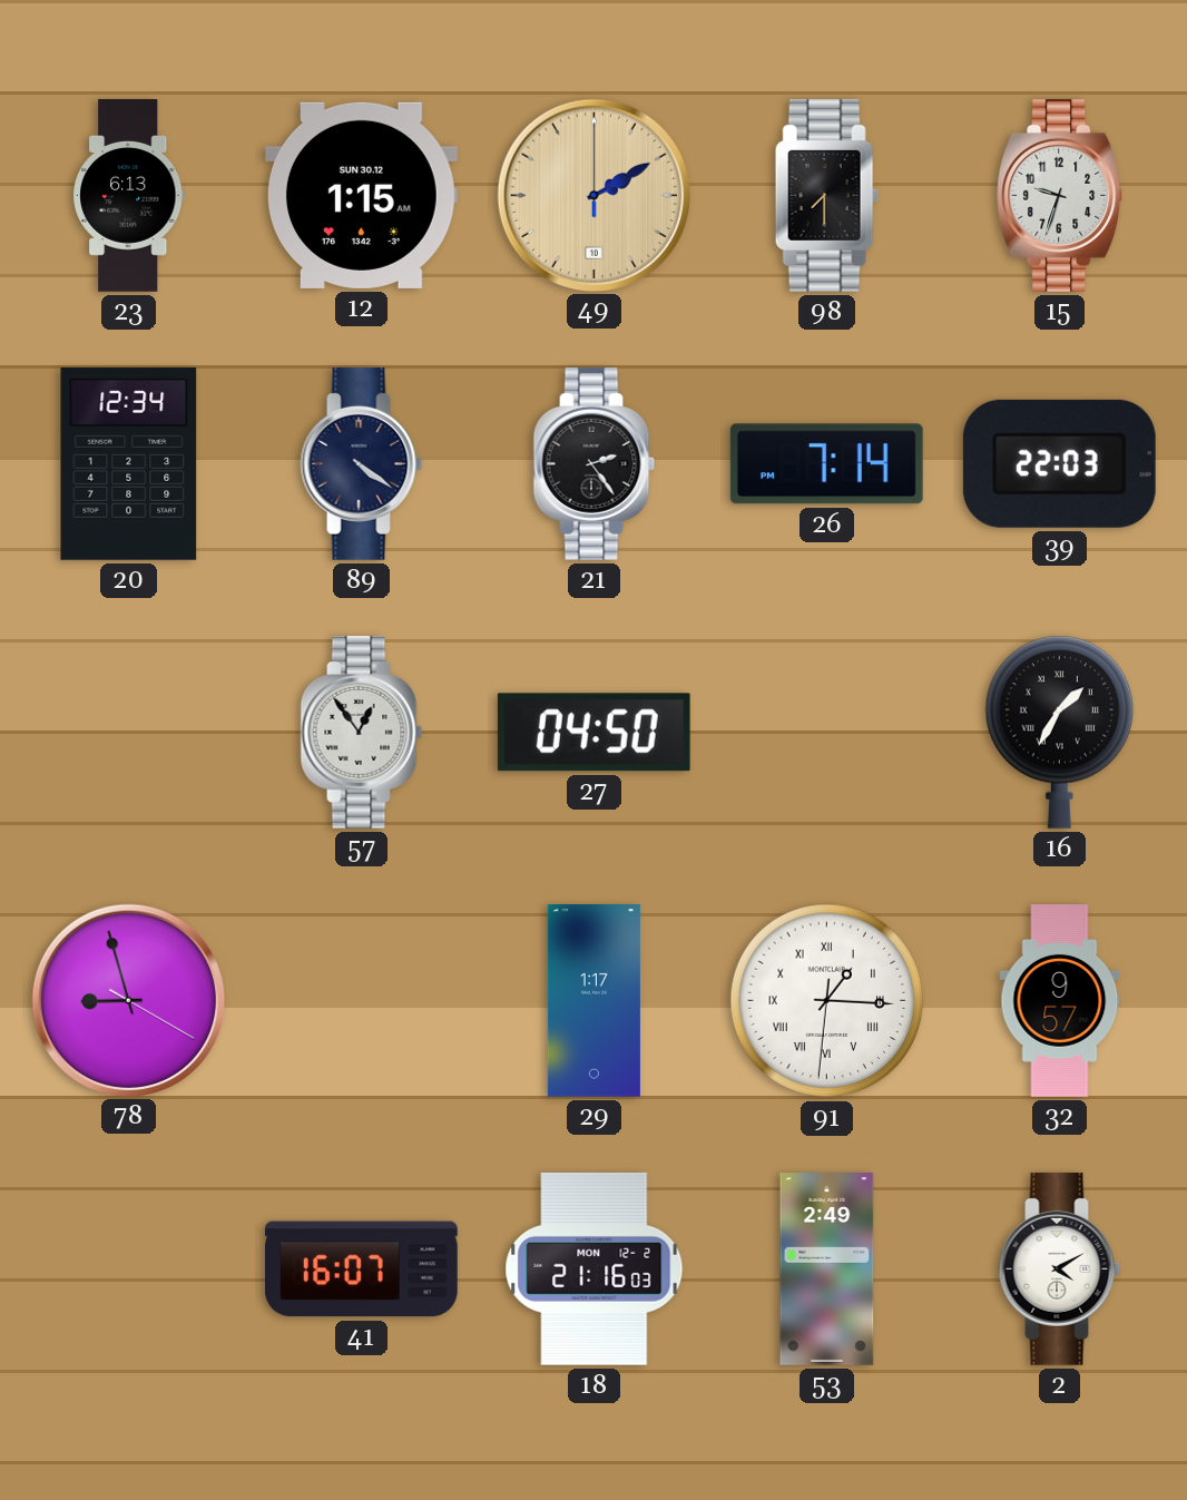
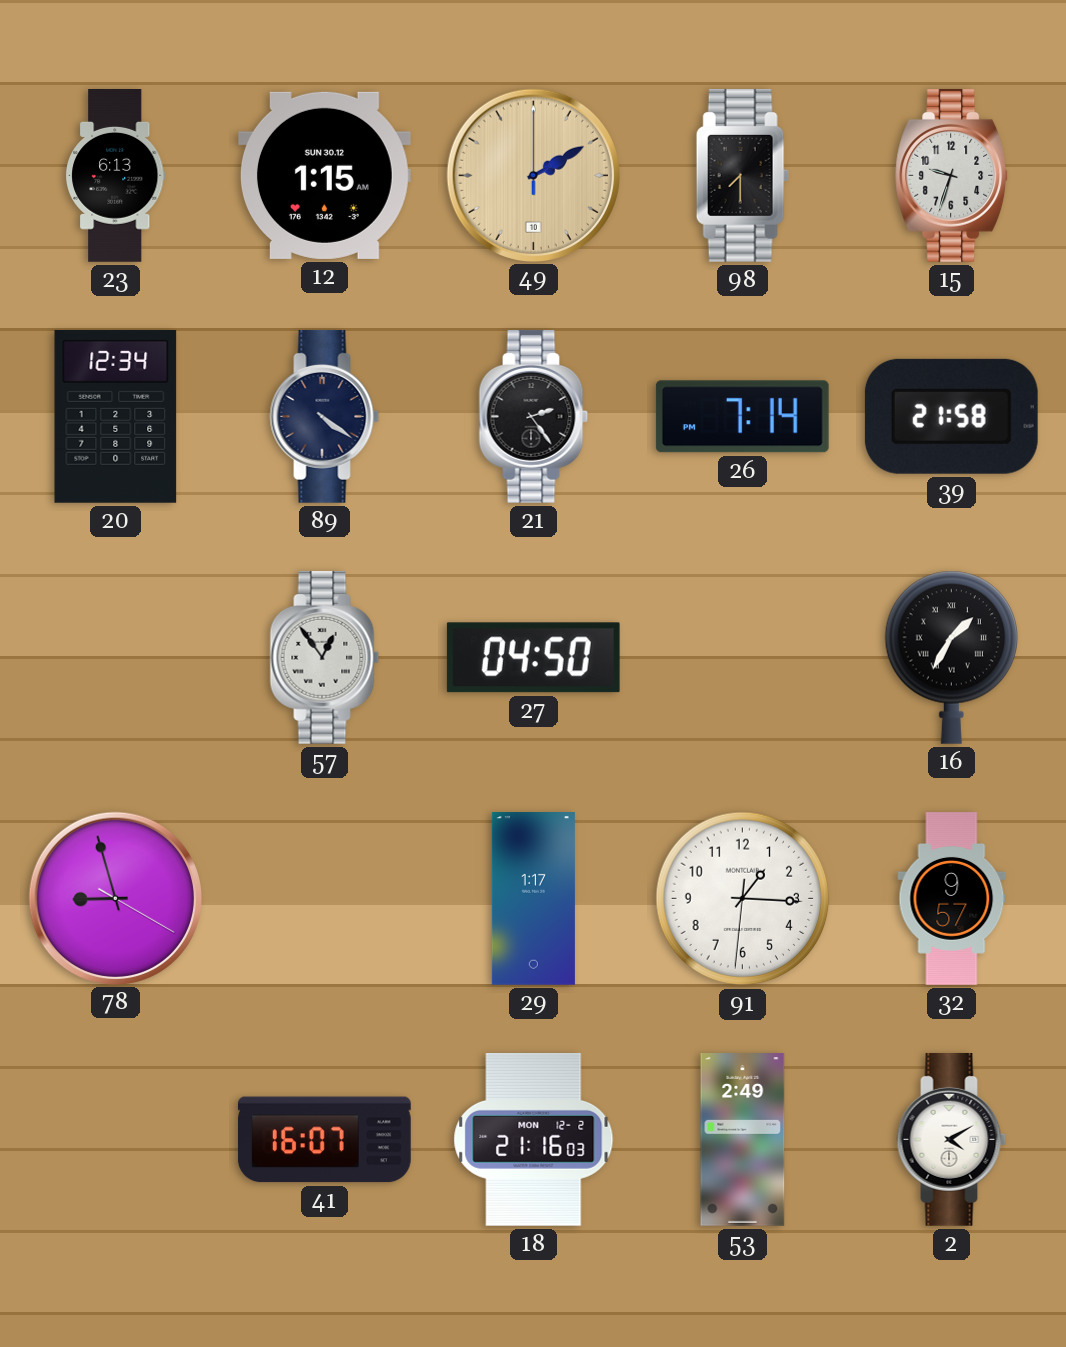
39: 22:03 -> 21:58
91 numerals: Roman -> Arabic
